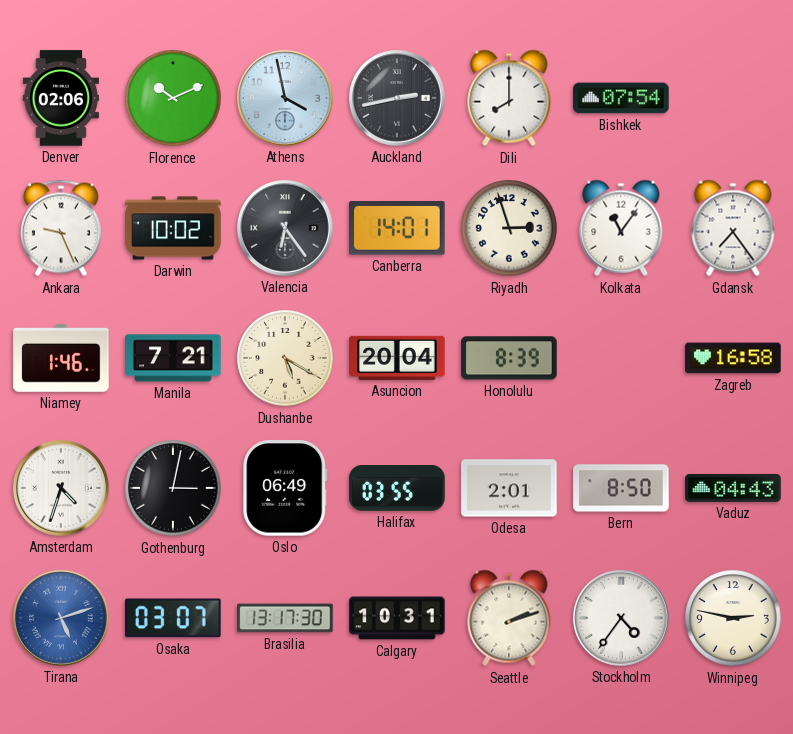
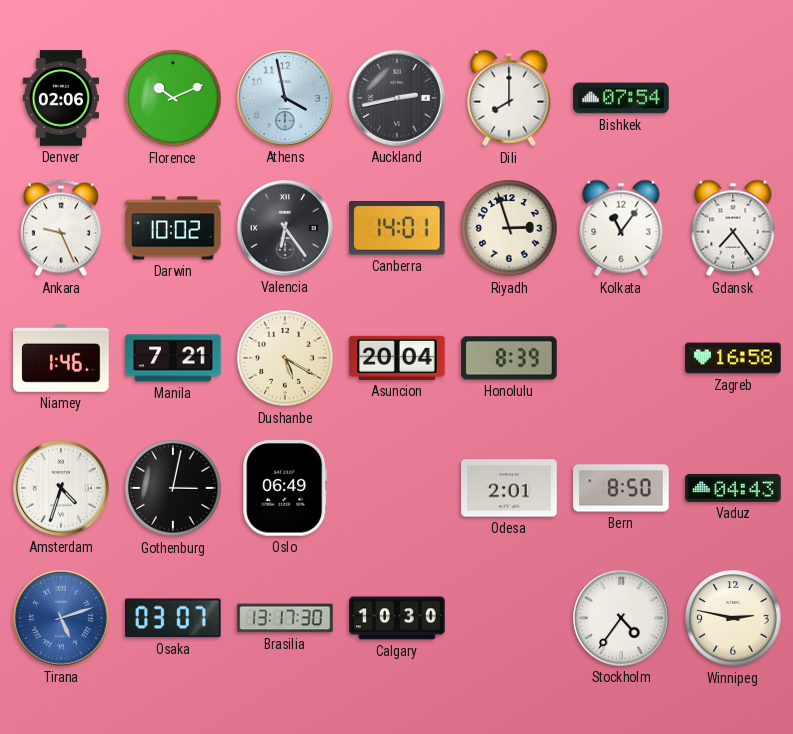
Halifax: 03:55 -> none
Calgary: 10:31 -> 10:30
Seattle: 2:12 -> none
